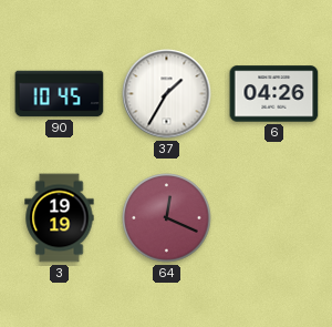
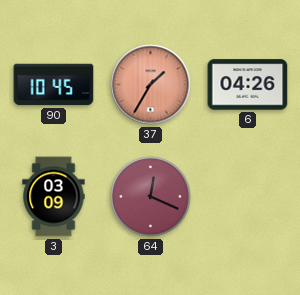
37 dial: white -> salmon
3: 19:19 -> 03:09
